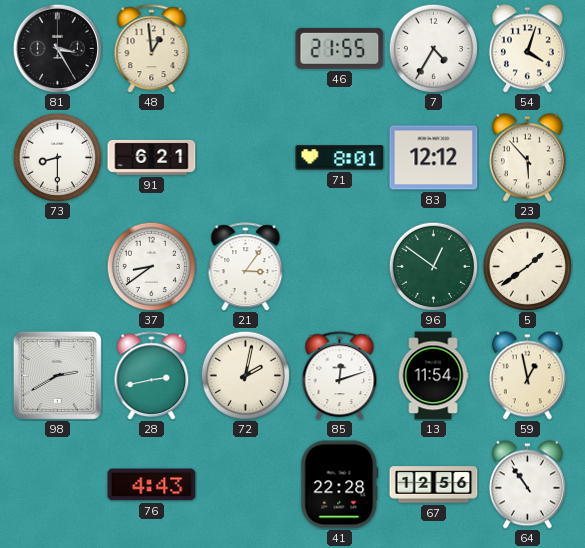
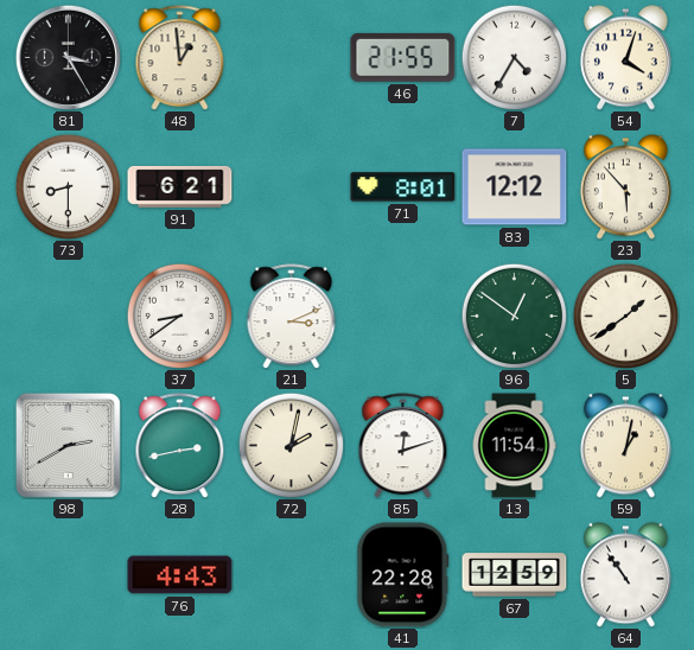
21: 3:06 -> 3:11
59: 12:58 -> 1:02
67: 12:56 -> 12:59
